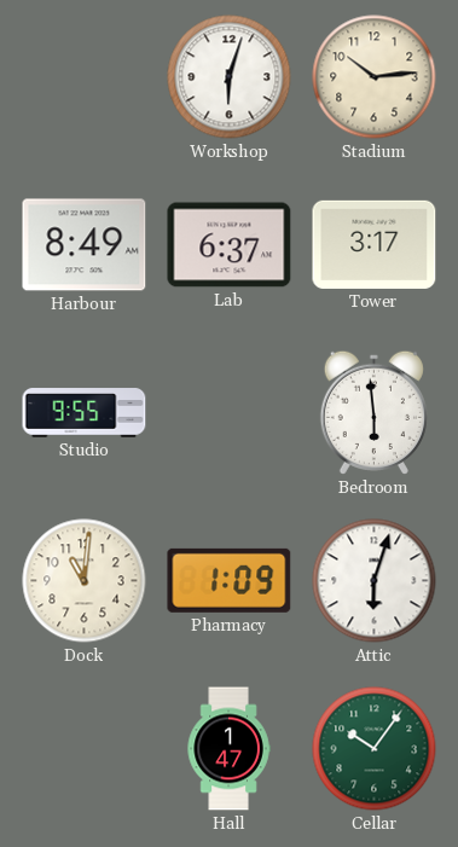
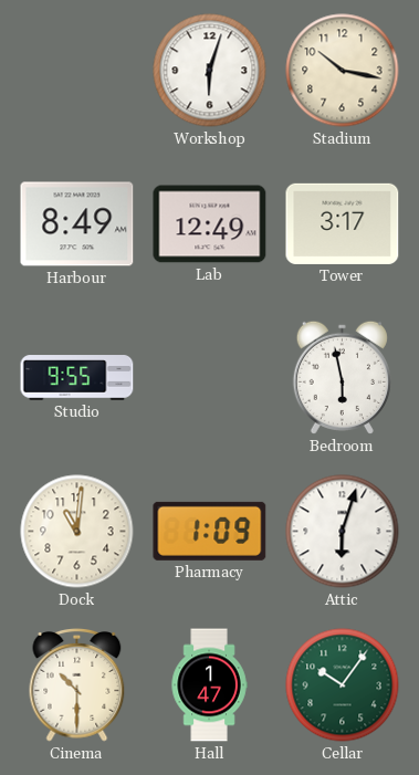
Stadium: 10:14 -> 10:17
Lab: 6:37 -> 12:49
Bedroom: 5:59 -> 5:58
Cinema: none -> 10:30
